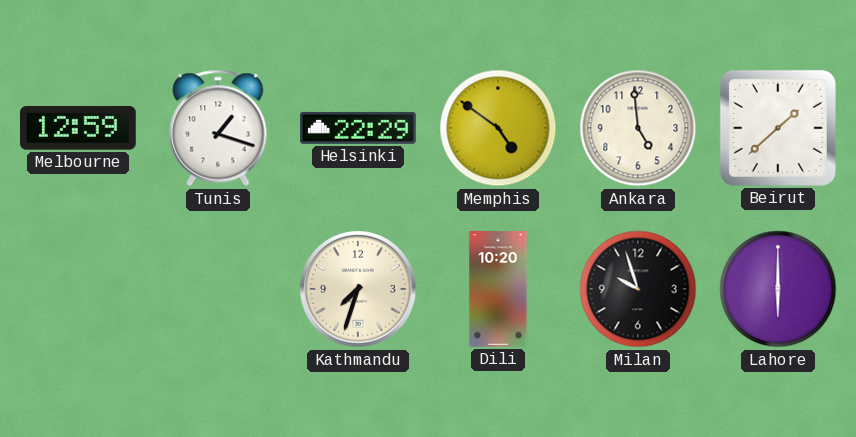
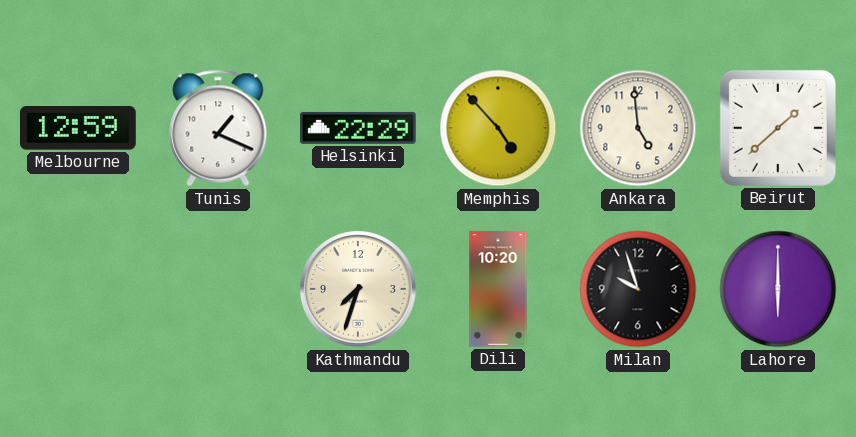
Tunis: 1:18 -> 1:19
Memphis: 4:51 -> 4:53
